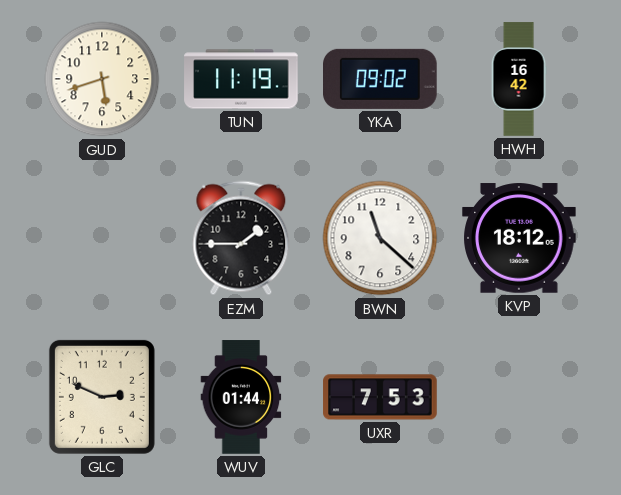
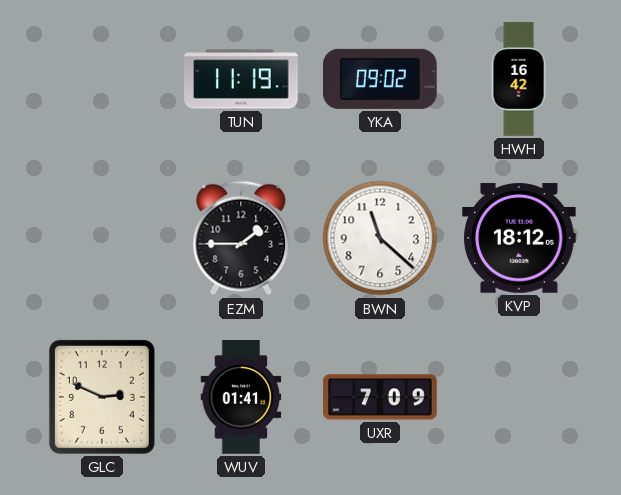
GUD: 5:42 -> none
WUV: 01:44 -> 01:41
UXR: 7:53 -> 7:09
